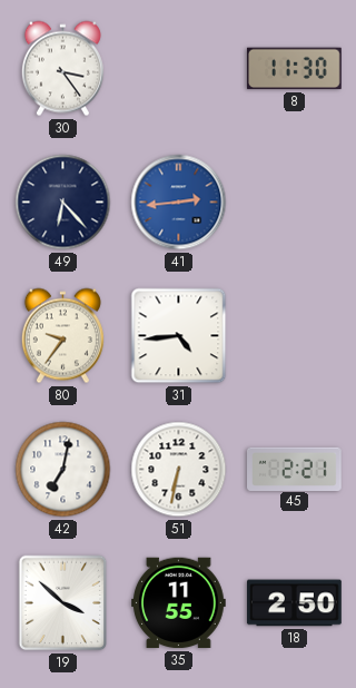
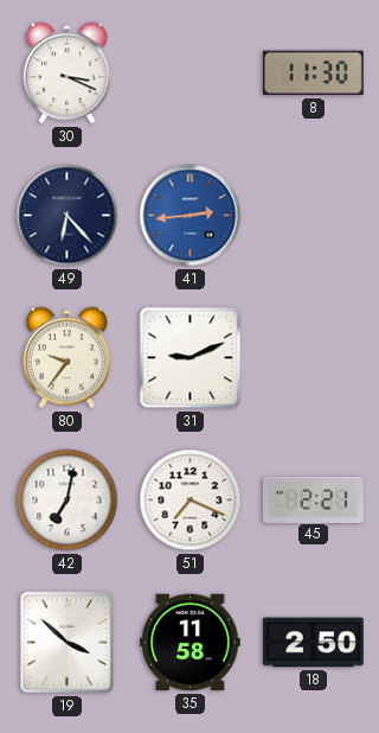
30: 3:24 -> 3:19
31: 4:44 -> 9:11
51: 6:32 -> 7:19
35: 11:55 -> 11:58
